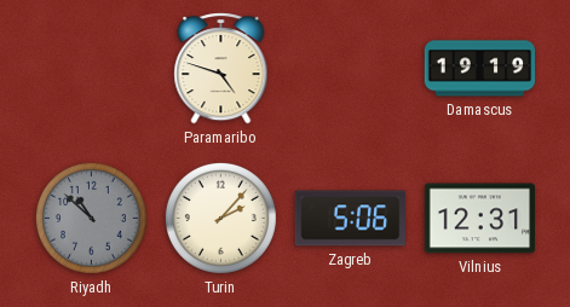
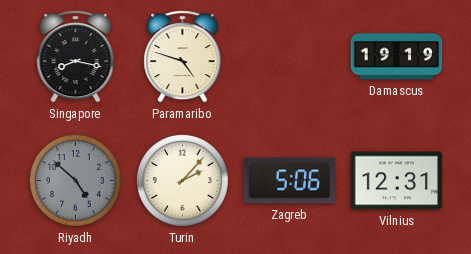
Singapore: none -> 8:17
Riyadh: 10:52 -> 4:52
